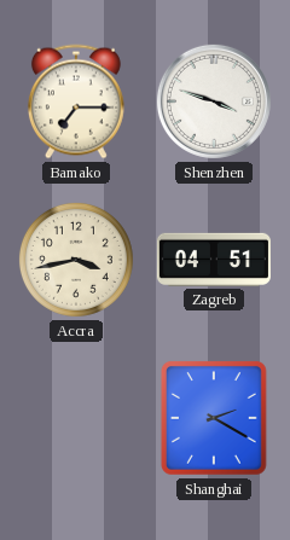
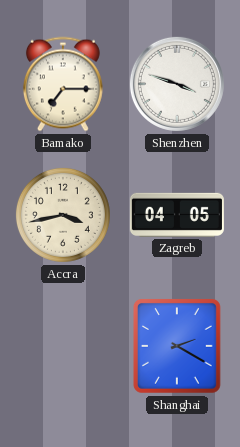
Zagreb: 04:51 -> 04:05
